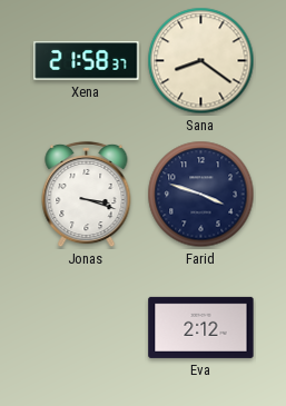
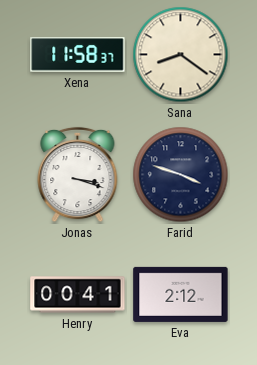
Xena: 21:58 -> 11:58
Henry: none -> 00:41
